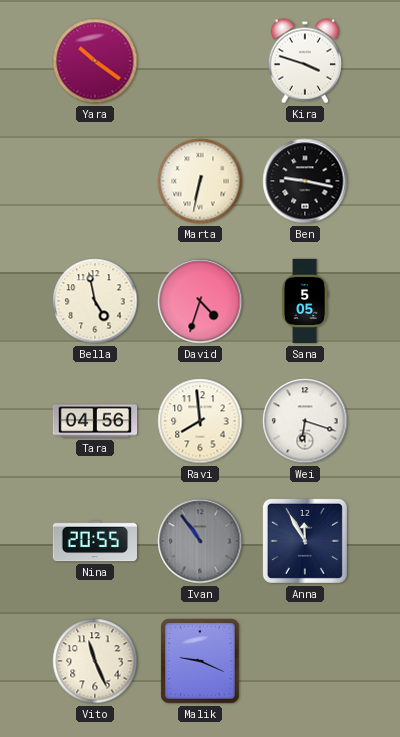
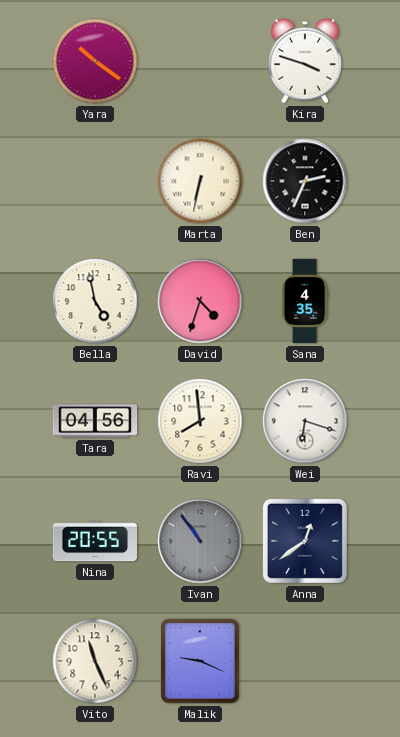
Ben: 9:17 -> 2:34
Sana: 5:05 -> 4:35
Anna: 11:55 -> 12:39
